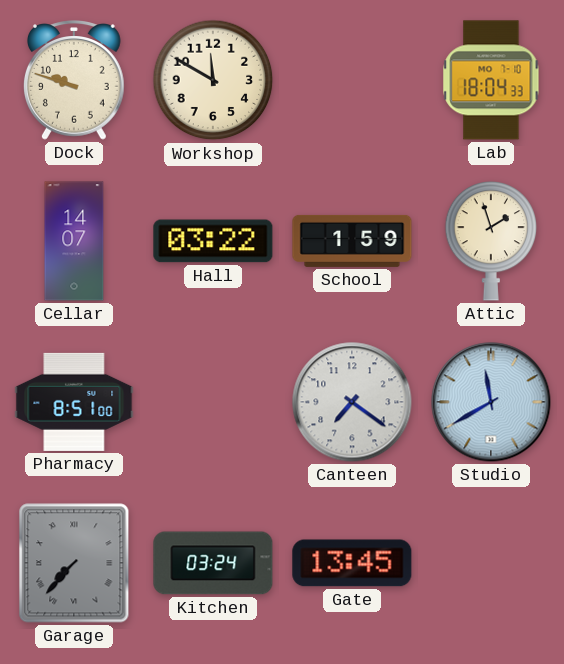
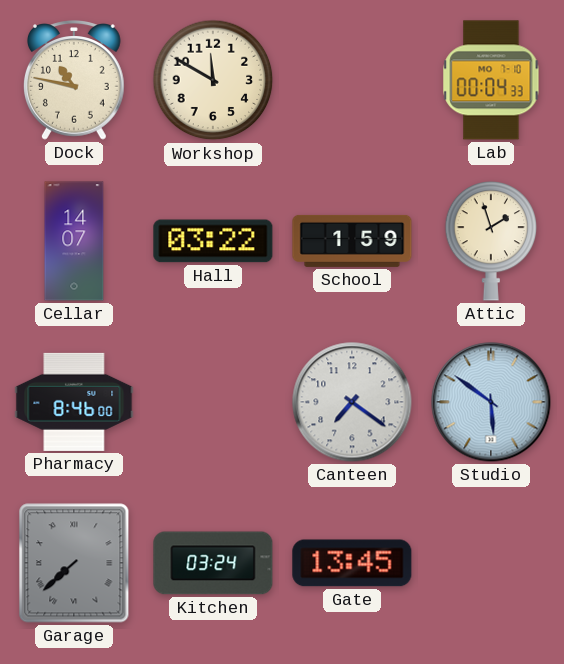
Dock: 9:48 -> 10:47
Lab: 18:04 -> 00:04
Pharmacy: 8:51 -> 8:46
Studio: 11:40 -> 5:51
Garage: 7:37 -> 7:38
